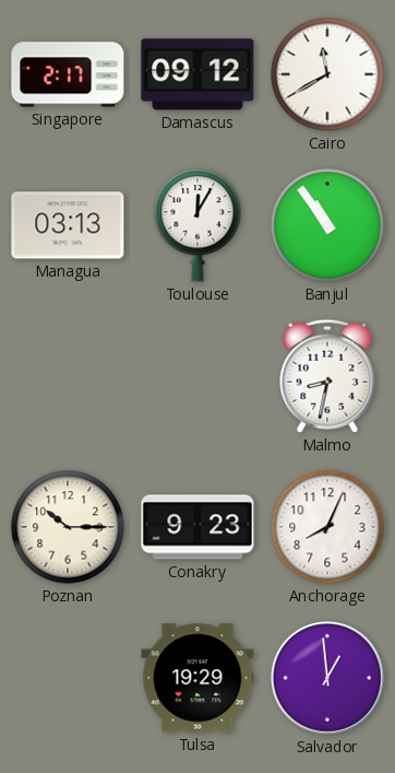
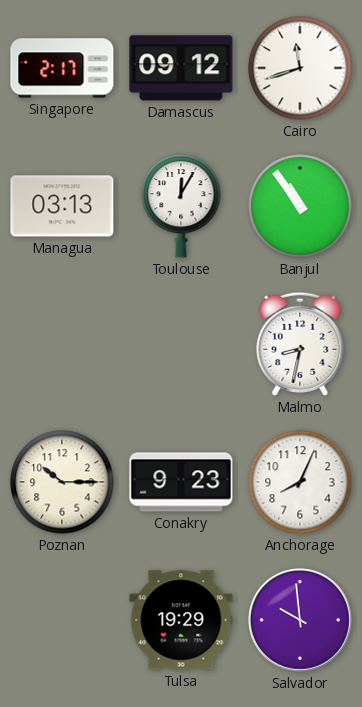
Cairo: 11:40 -> 11:42
Salvador: 12:59 -> 9:59
